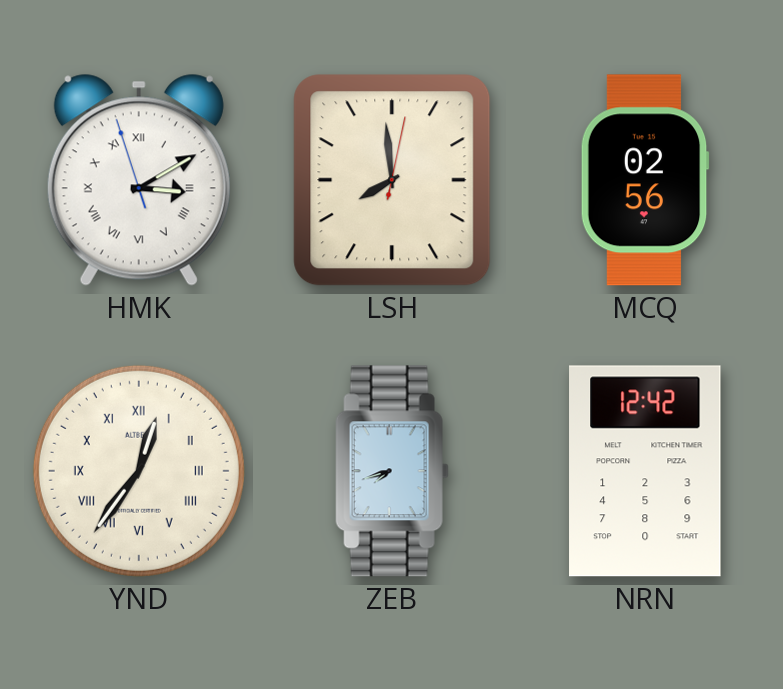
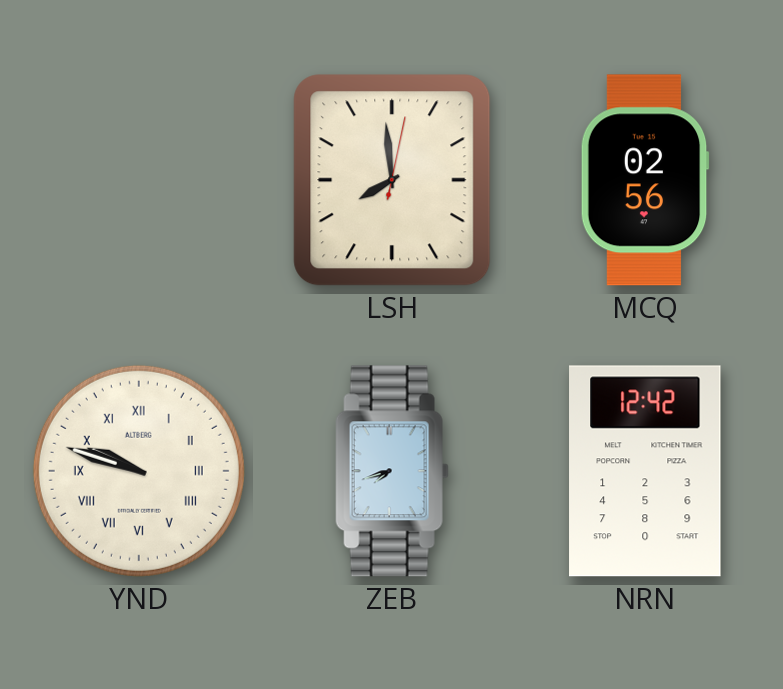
HMK: 3:09 -> none
YND: 12:36 -> 9:48
